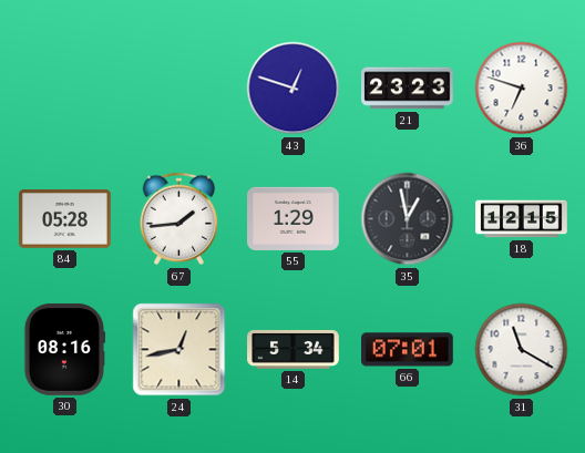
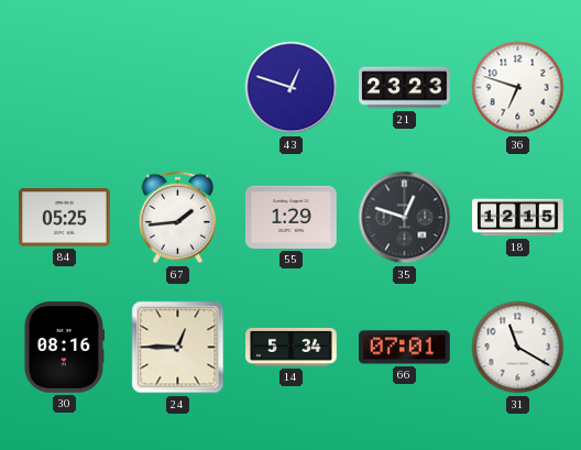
84: 05:28 -> 05:25
35: 12:58 -> 12:48
24: 12:43 -> 12:45
